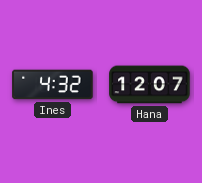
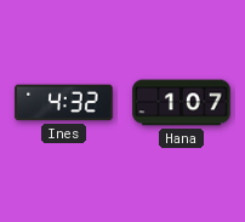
Hana: 12:07 -> 1:07
